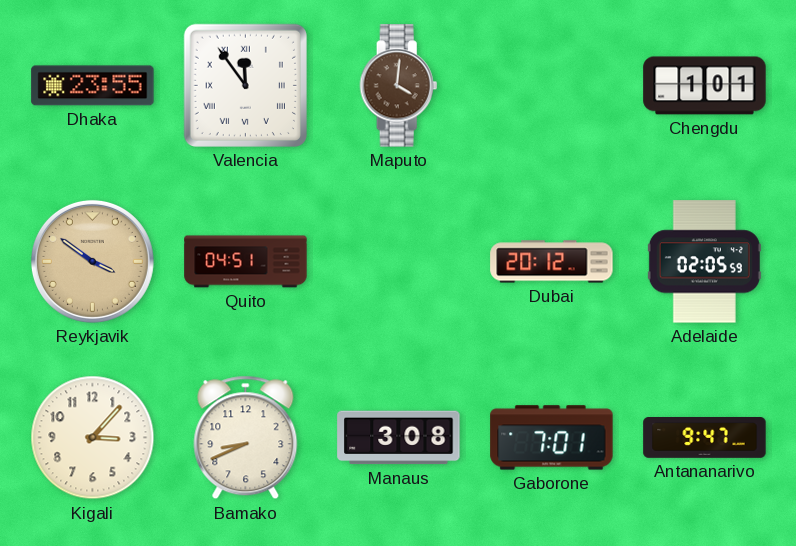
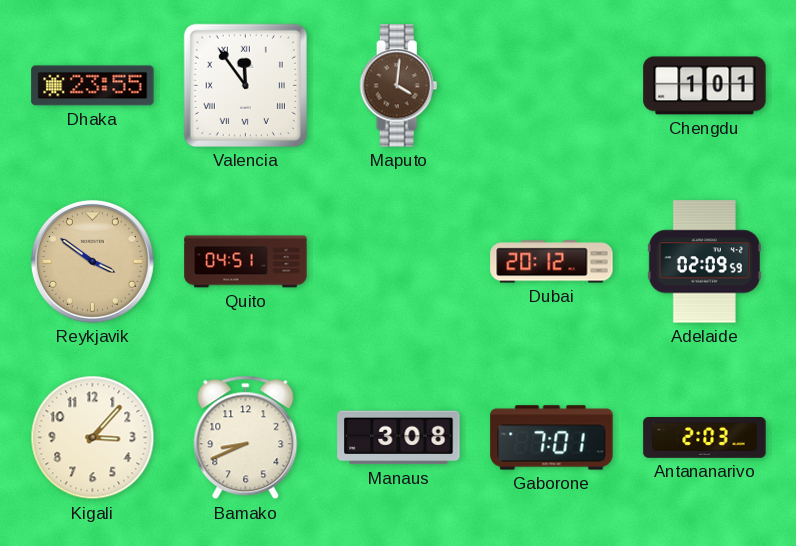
Adelaide: 02:05 -> 02:09
Antananarivo: 9:47 -> 2:03
